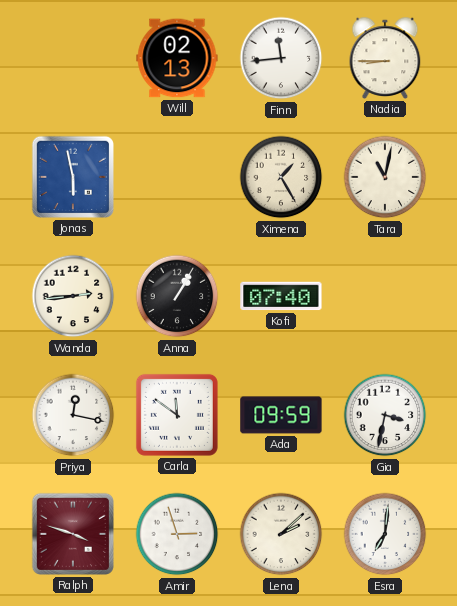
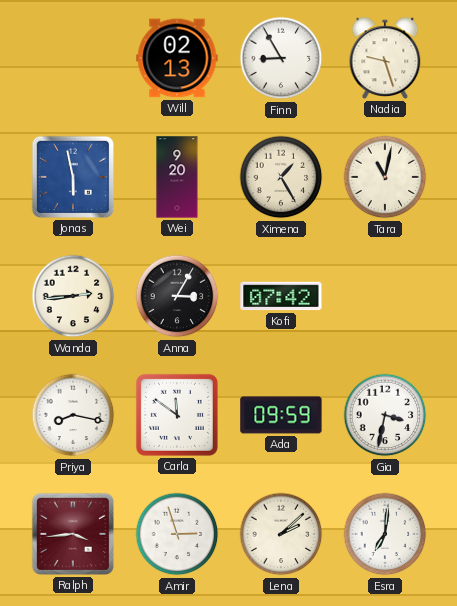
Finn: 11:44 -> 8:55
Nadia: 8:45 -> 9:27
Wei: none -> 9:20
Anna: 1:05 -> 3:05
Kofi: 07:40 -> 07:42
Priya: 12:17 -> 8:17
Ralph: 3:48 -> 3:44
